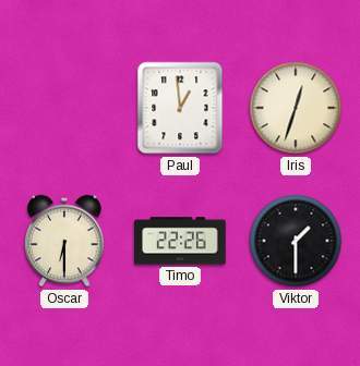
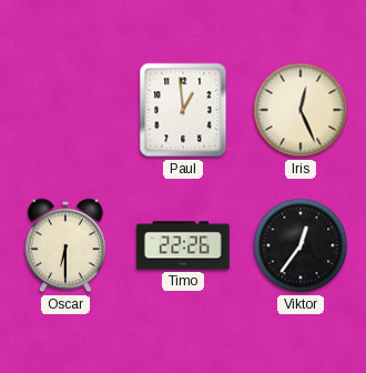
Iris: 12:33 -> 12:26
Viktor: 1:30 -> 12:36
